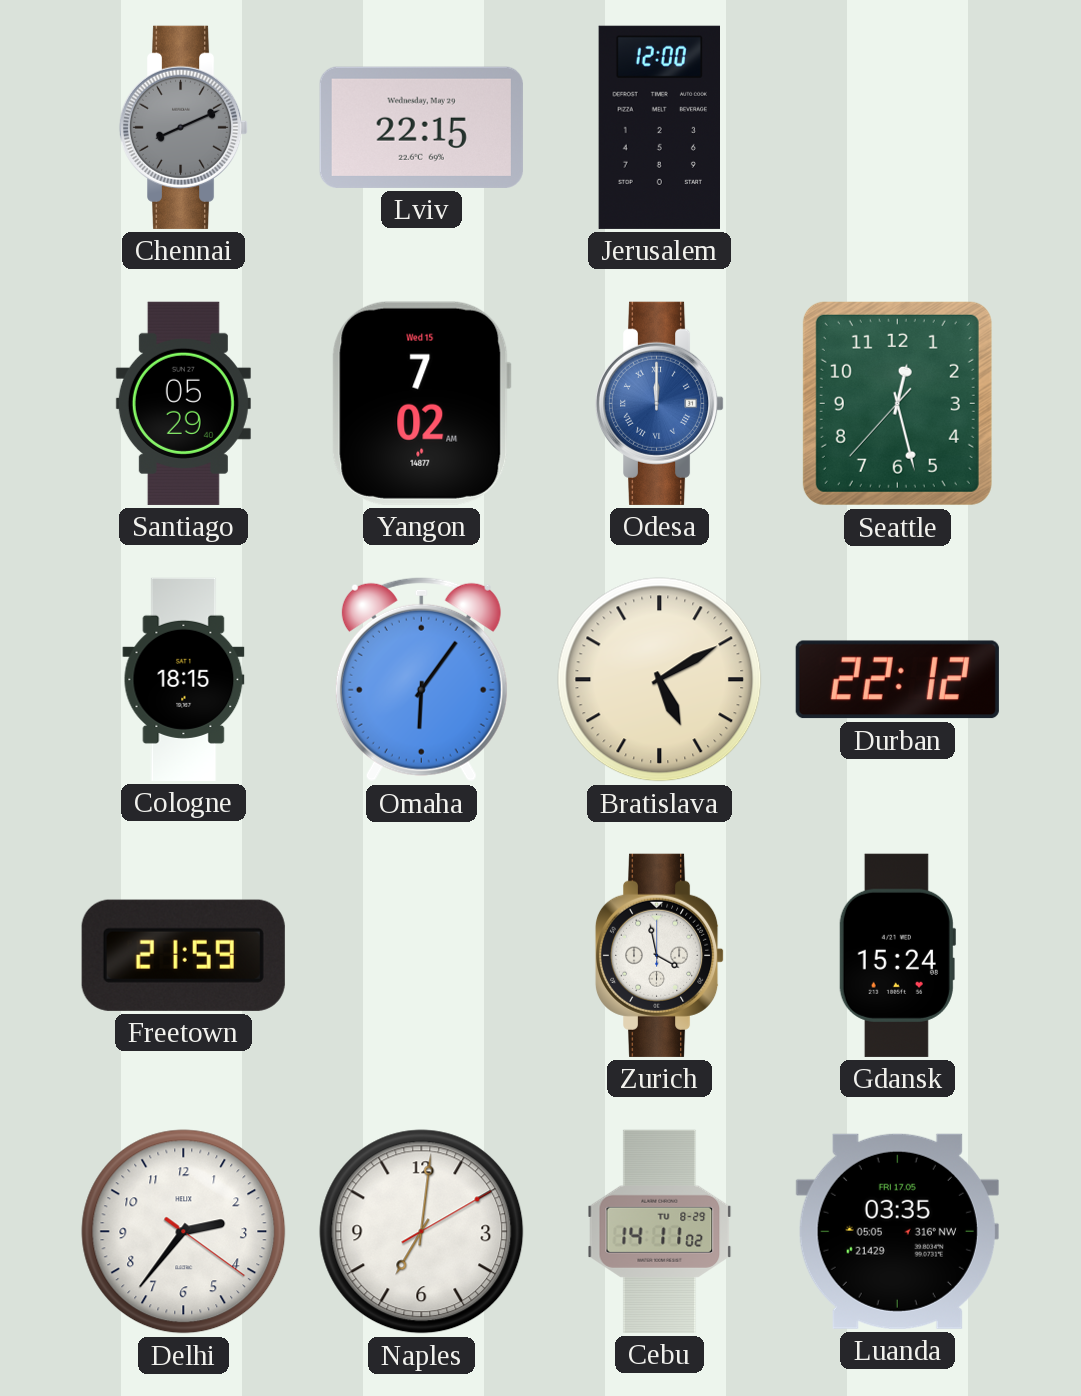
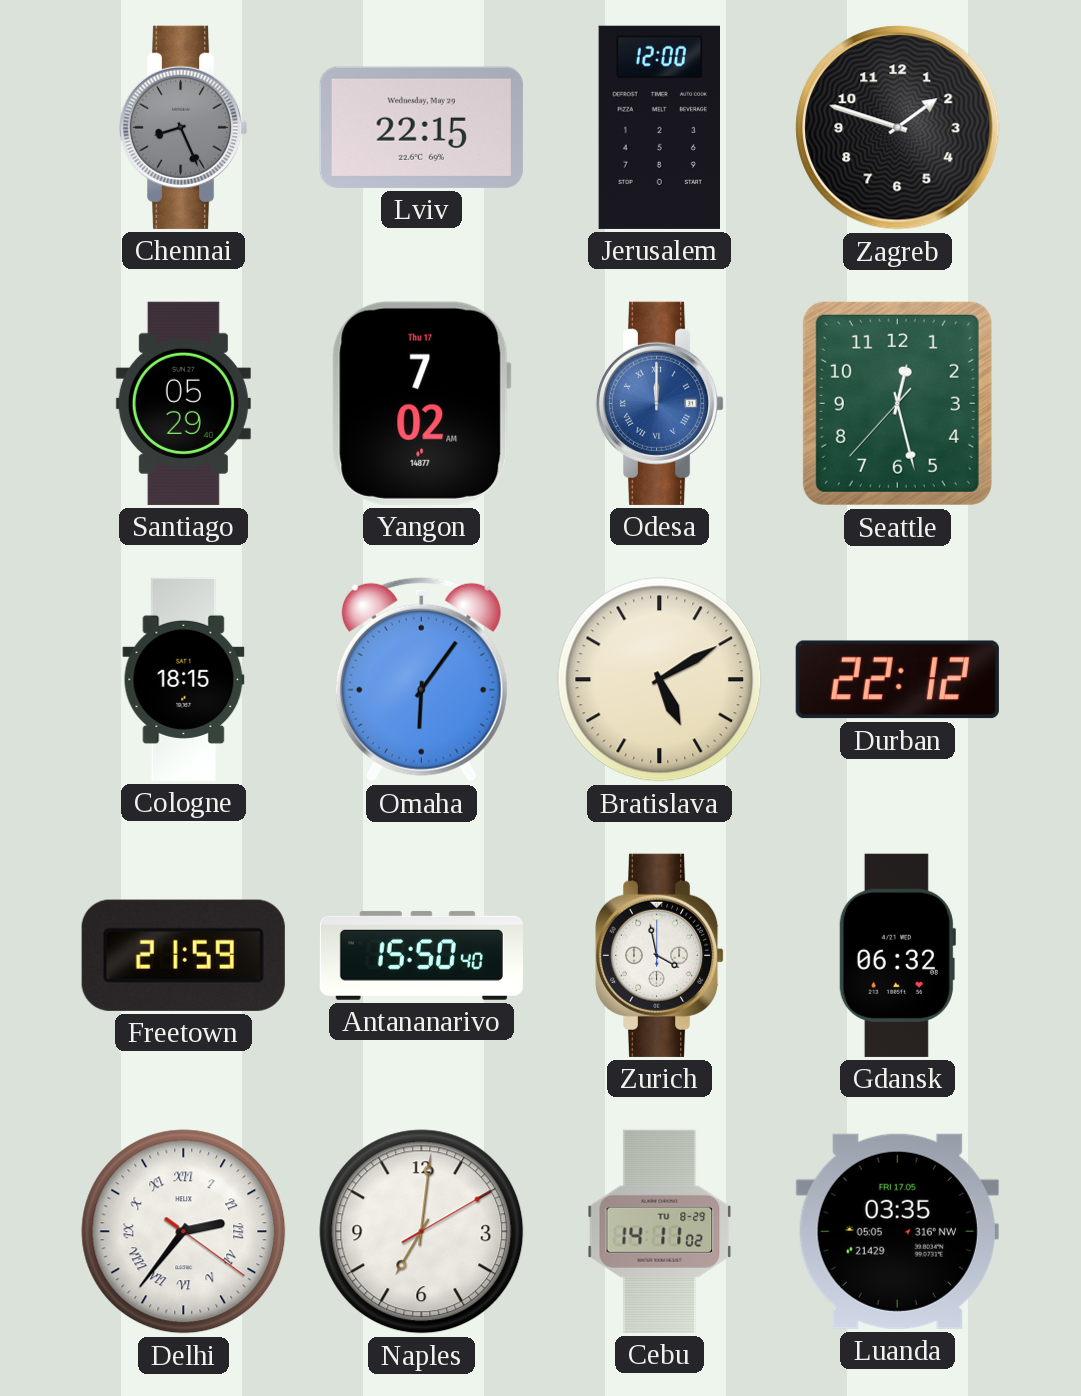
Chennai: 8:11 -> 8:26
Zagreb: none -> 1:48
Yangon date: Wed 15 -> Thu 17
Antananarivo: none -> 15:50
Gdansk: 15:24 -> 06:32
Delhi numerals: Arabic -> Roman
